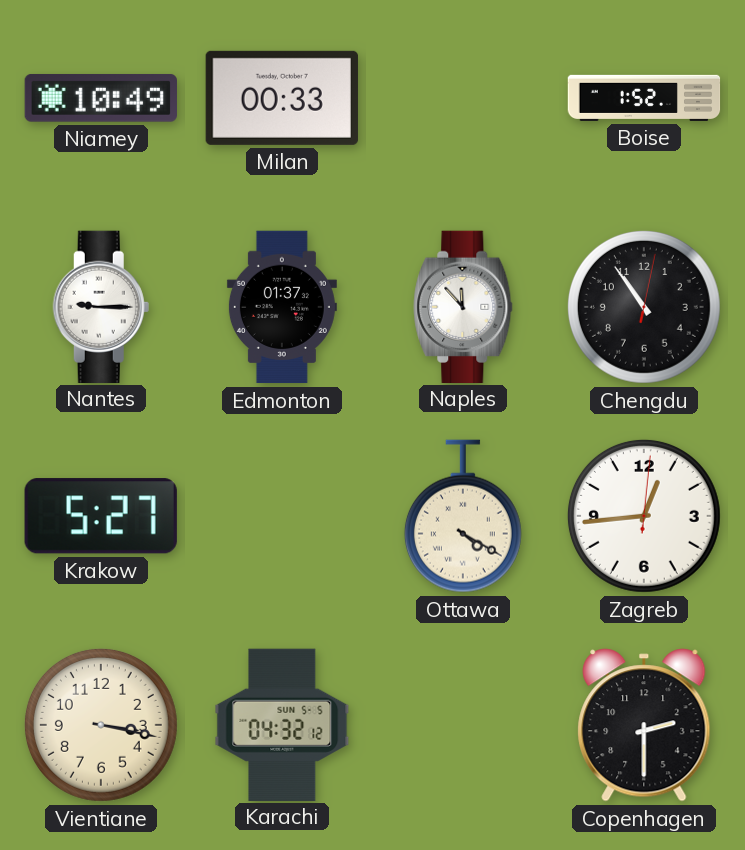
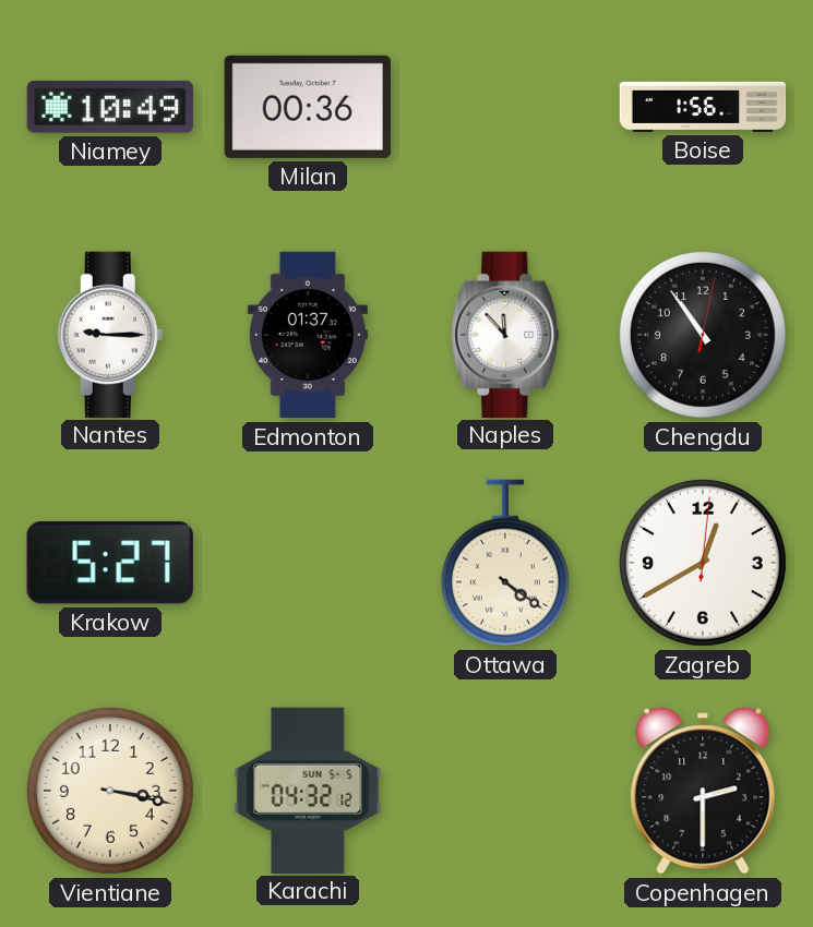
Milan: 00:33 -> 00:36
Boise: 1:52 -> 1:56
Ottawa: 4:20 -> 4:21
Zagreb: 12:44 -> 12:40
